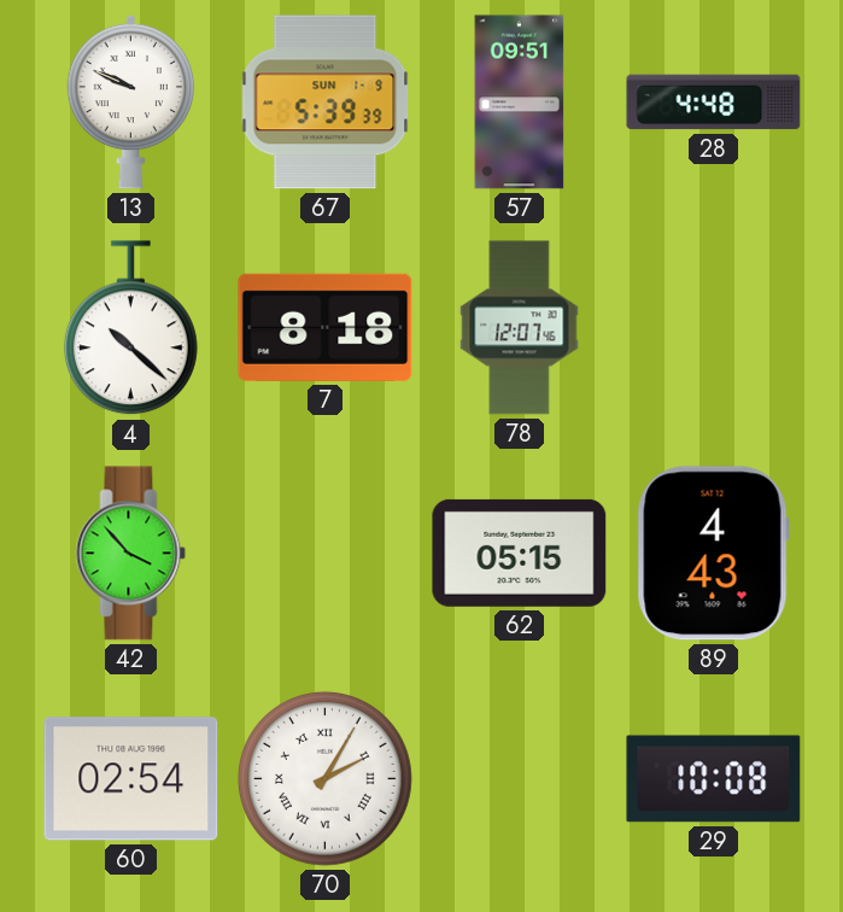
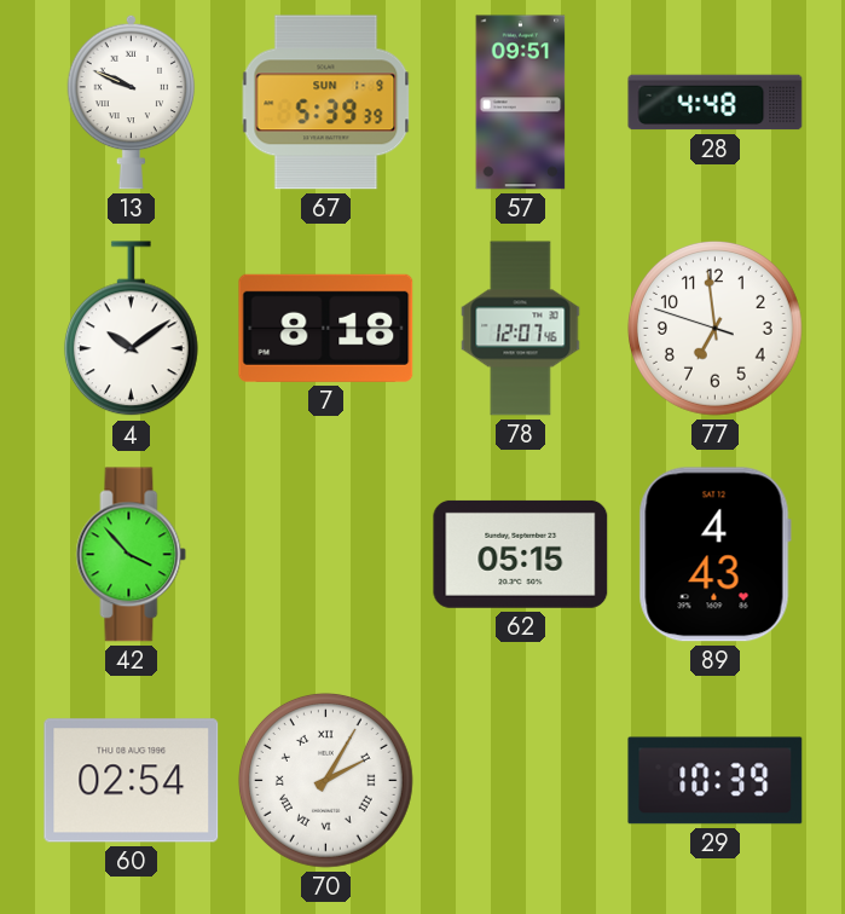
4: 10:22 -> 10:09
77: none -> 6:58
29: 10:08 -> 10:39
